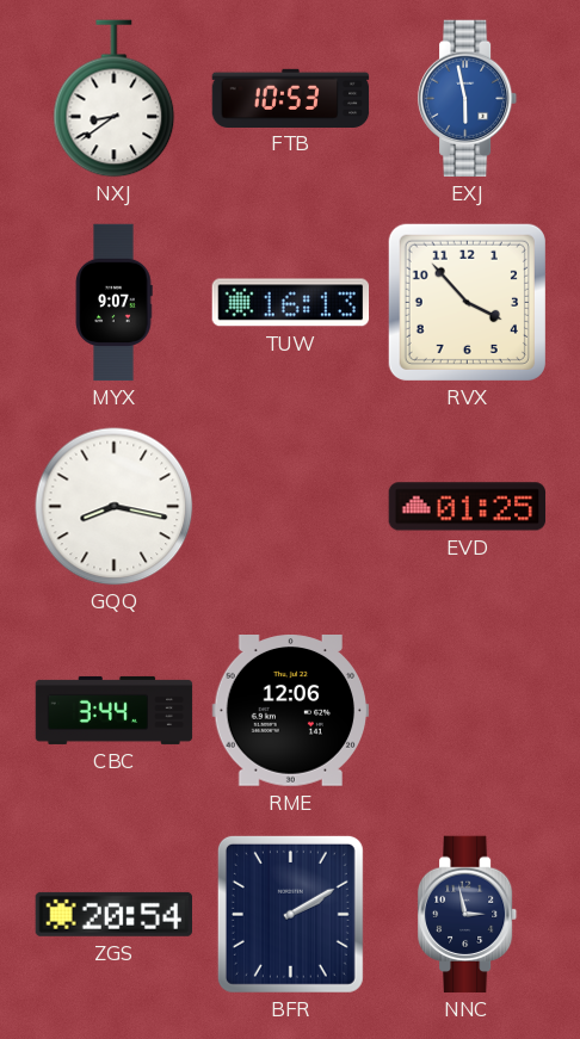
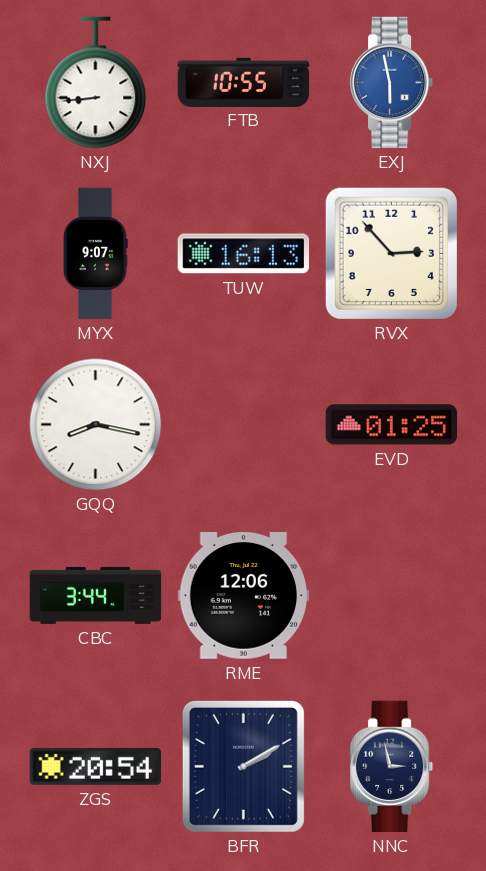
NXJ: 8:39 -> 8:44
FTB: 10:53 -> 10:55
RVX: 3:53 -> 2:53
